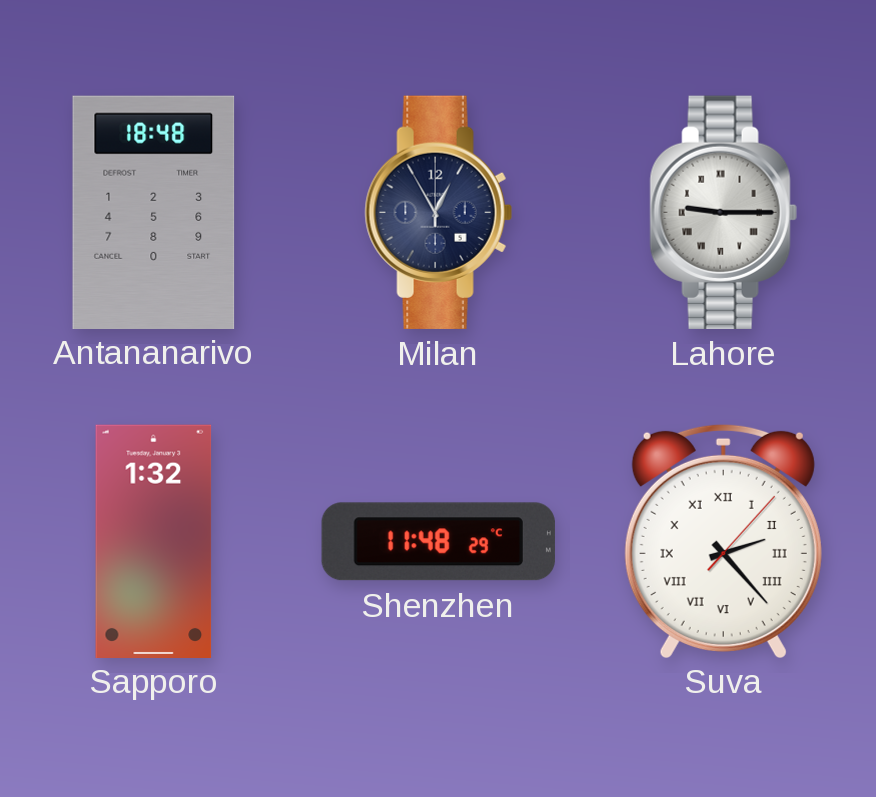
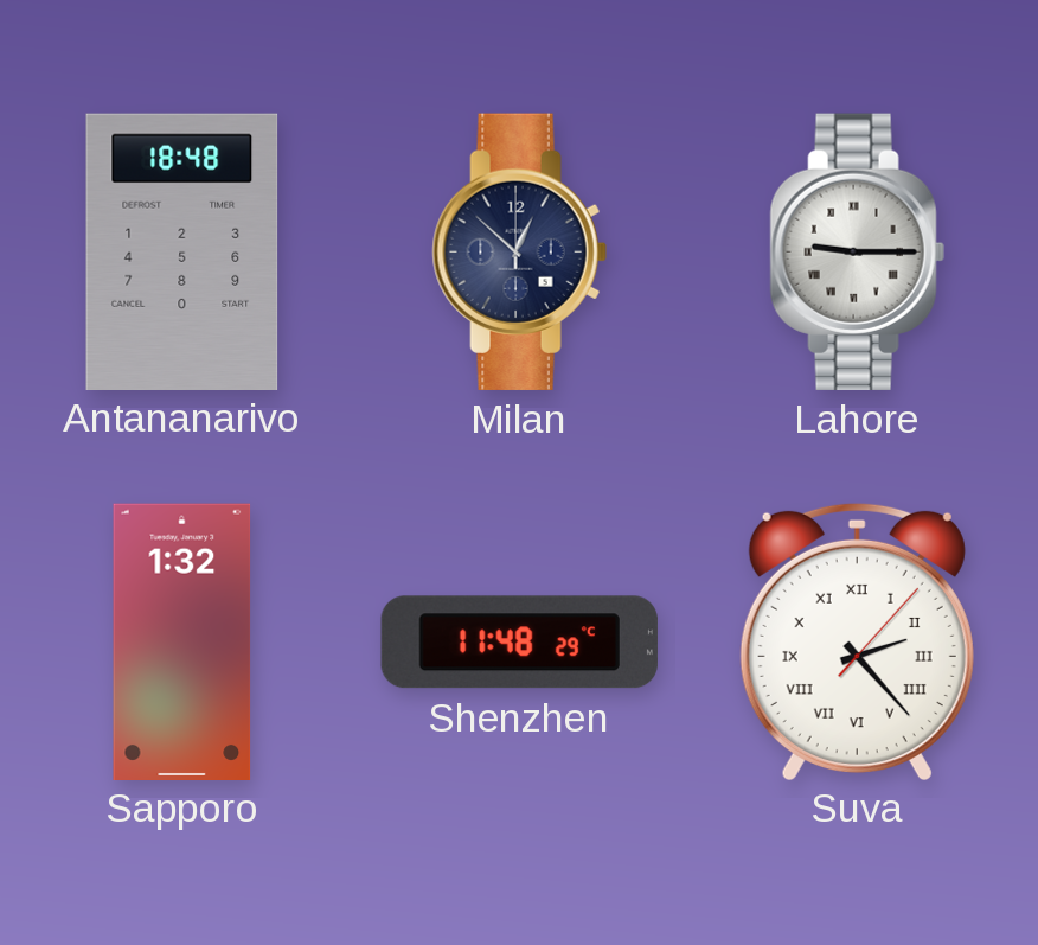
Milan: 12:55 -> 12:52
